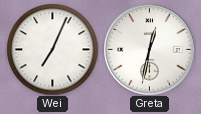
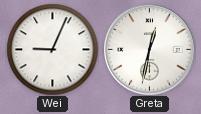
Wei: 7:04 -> 9:04
